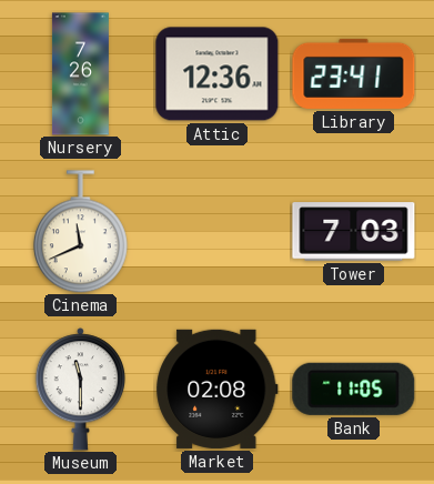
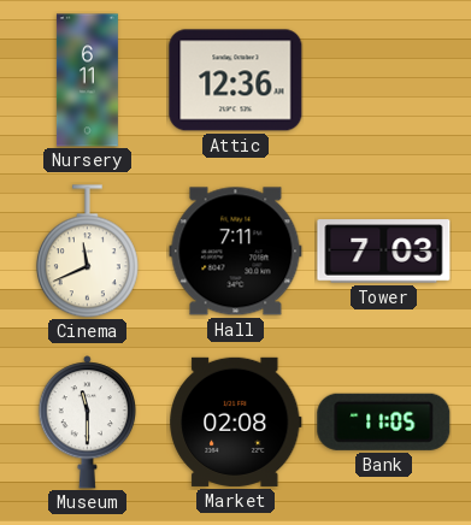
Nursery: 7:26 -> 6:11
Library: 23:41 -> none
Hall: none -> 7:11
